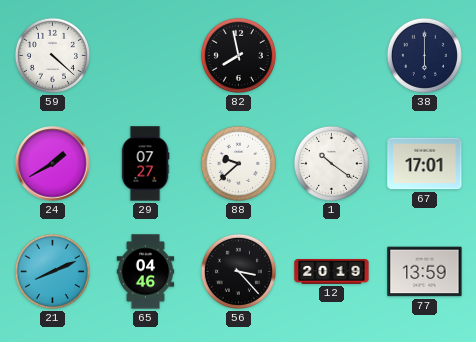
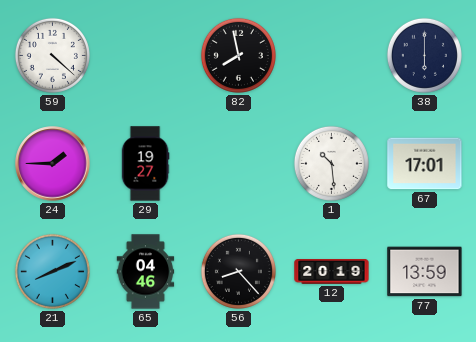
24: 1:40 -> 1:45
29: 07:27 -> 19:27
88: 9:38 -> none
1: 10:21 -> 10:29
56: 3:23 -> 8:23
